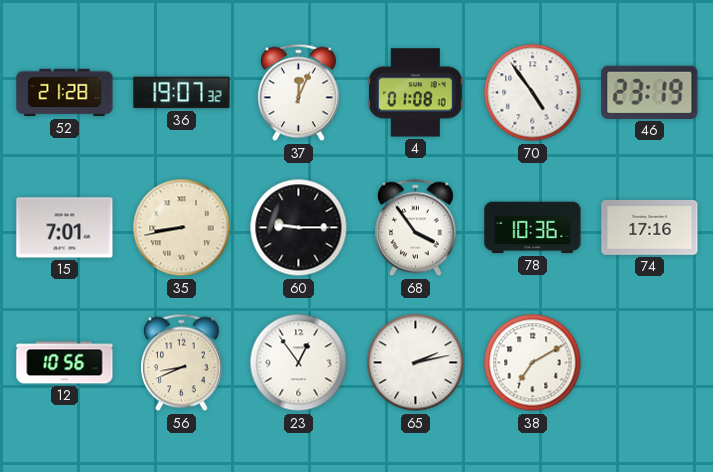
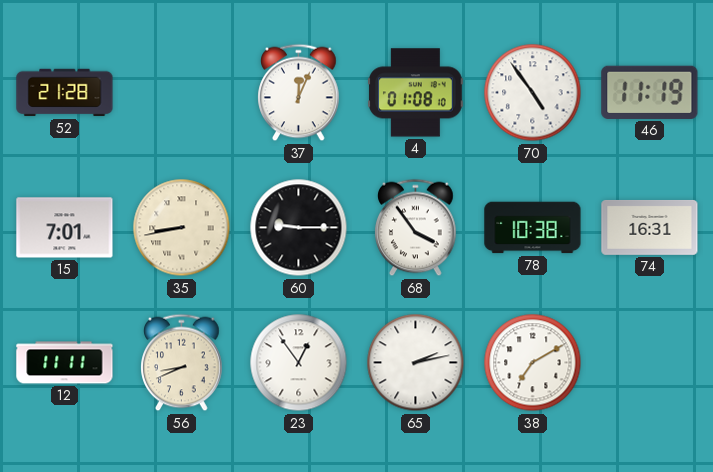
36: 19:07 -> none
46: 23:19 -> 11:19
78: 10:36 -> 10:38
74: 17:16 -> 16:31
12: 10:56 -> 11:11
